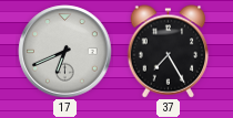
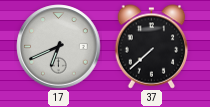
37: 7:25 -> 7:38
